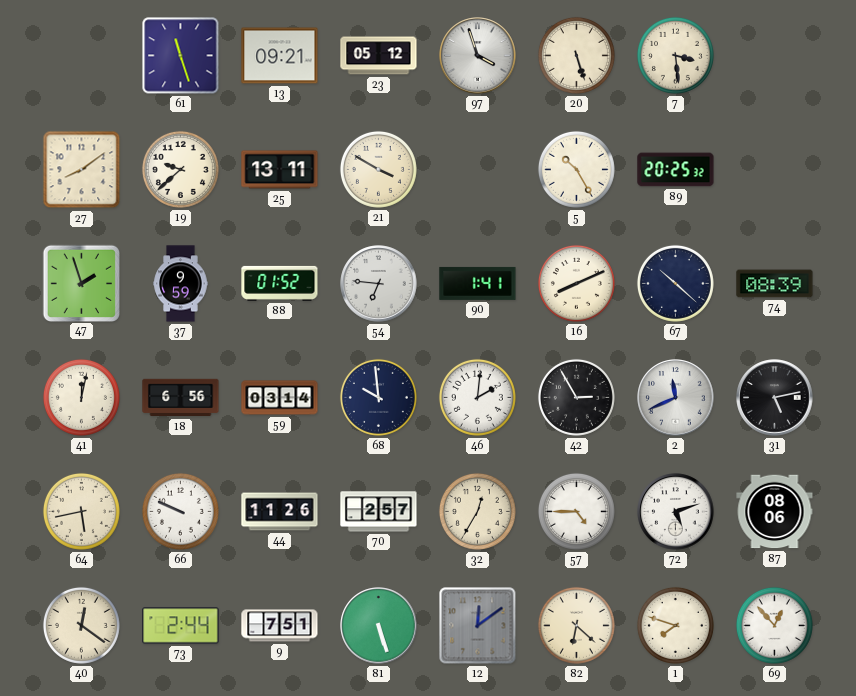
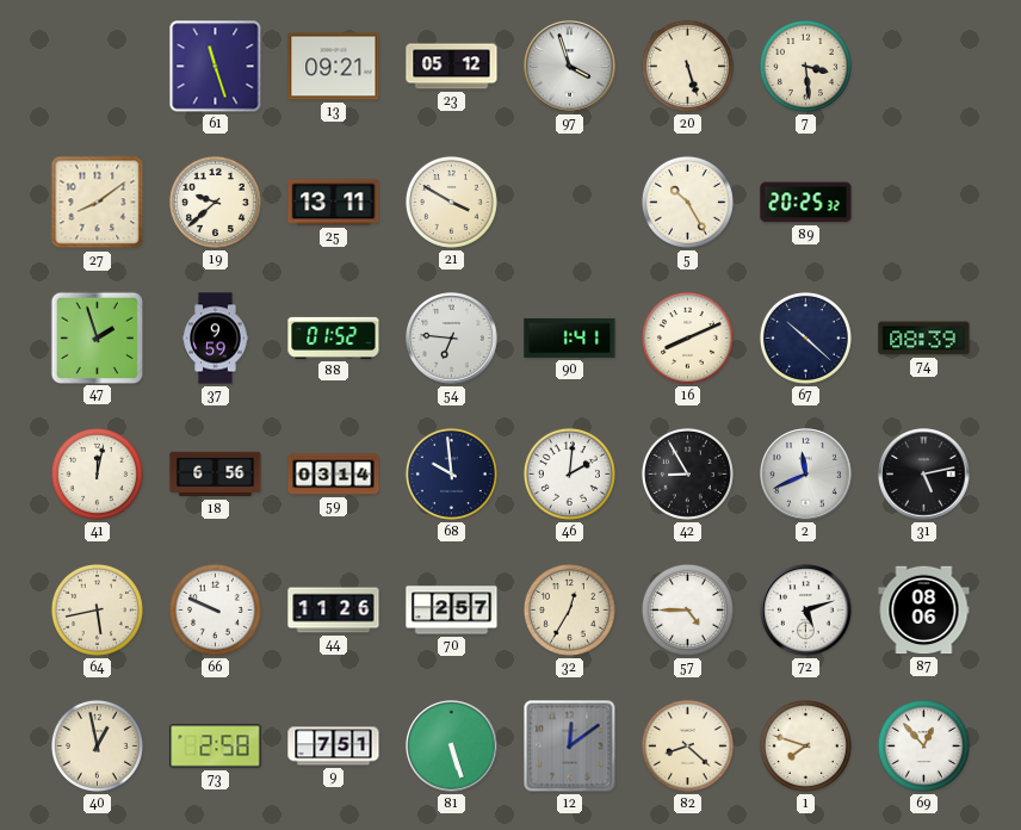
42: 2:55 -> 8:55
40: 12:21 -> 12:58
73: 2:44 -> 2:58
82: 6:22 -> 8:22
